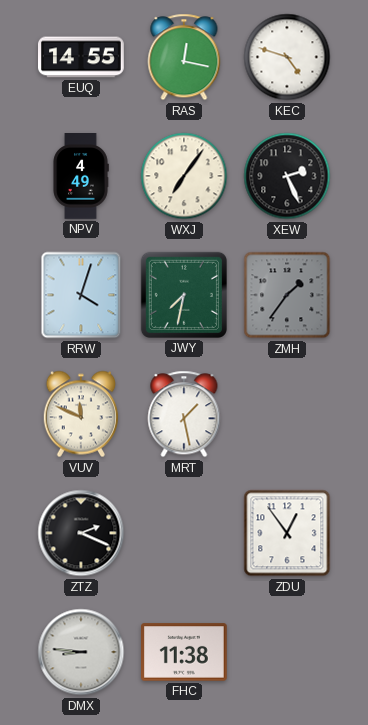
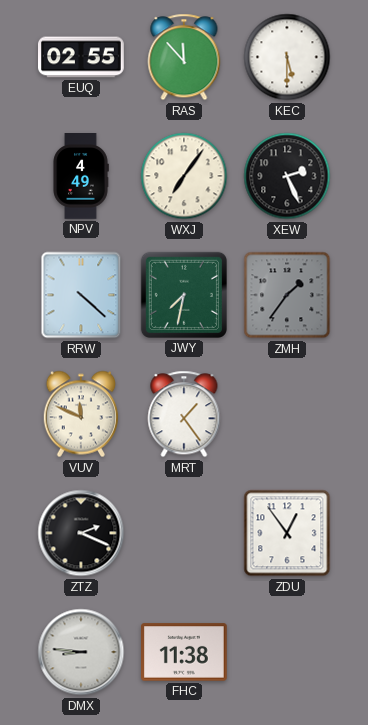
EUQ: 14:55 -> 02:55
RAS: 12:17 -> 11:53
KEC: 4:48 -> 5:30
RRW: 4:03 -> 4:22
MRT: 1:28 -> 1:24
